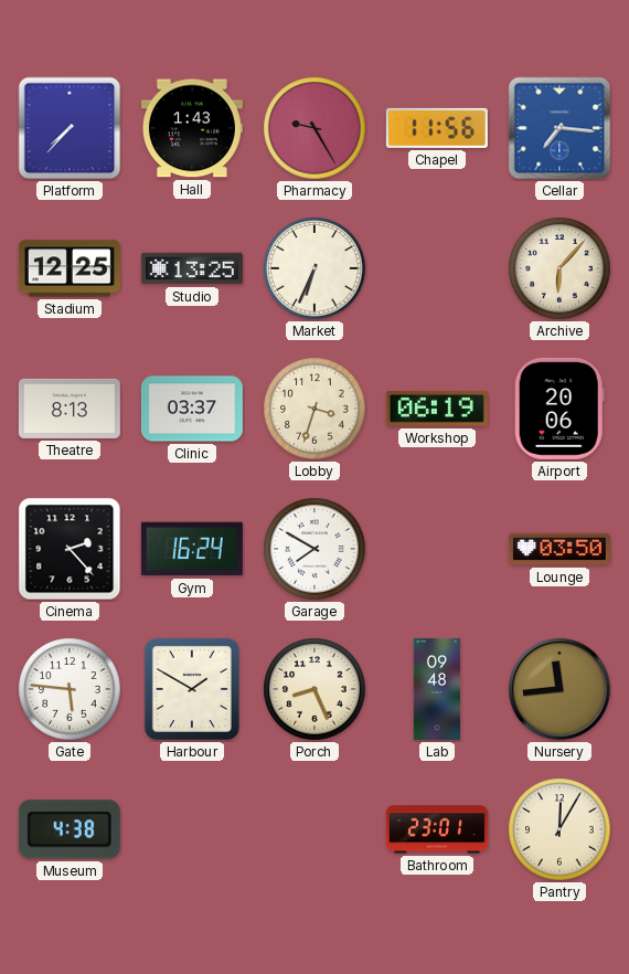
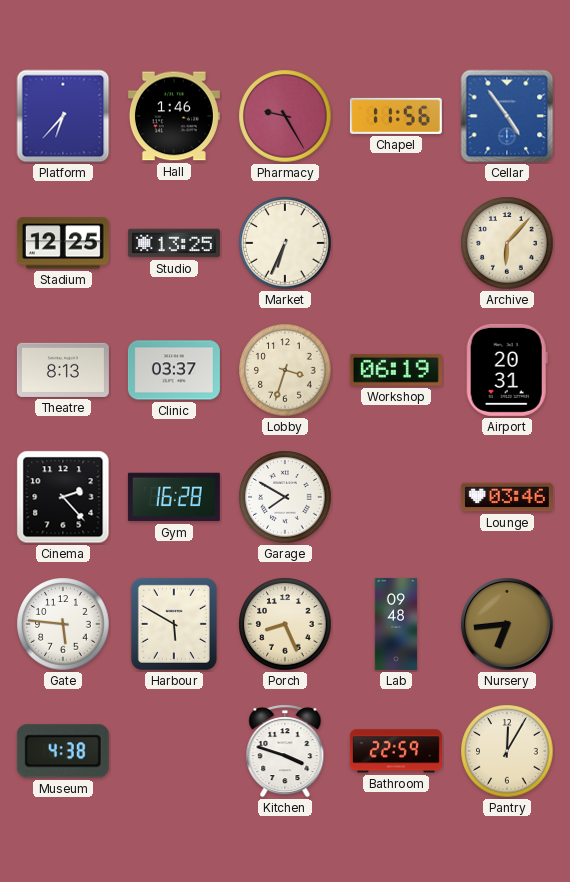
Platform: 7:37 -> 6:37
Hall: 1:43 -> 1:46
Cellar: 7:16 -> 4:54
Airport: 20:06 -> 20:31
Gym: 16:24 -> 16:28
Lounge: 03:50 -> 03:46
Harbour: 1:50 -> 5:50
Nursery: 11:44 -> 6:44
Kitchen: none -> 3:48
Bathroom: 23:01 -> 22:59
